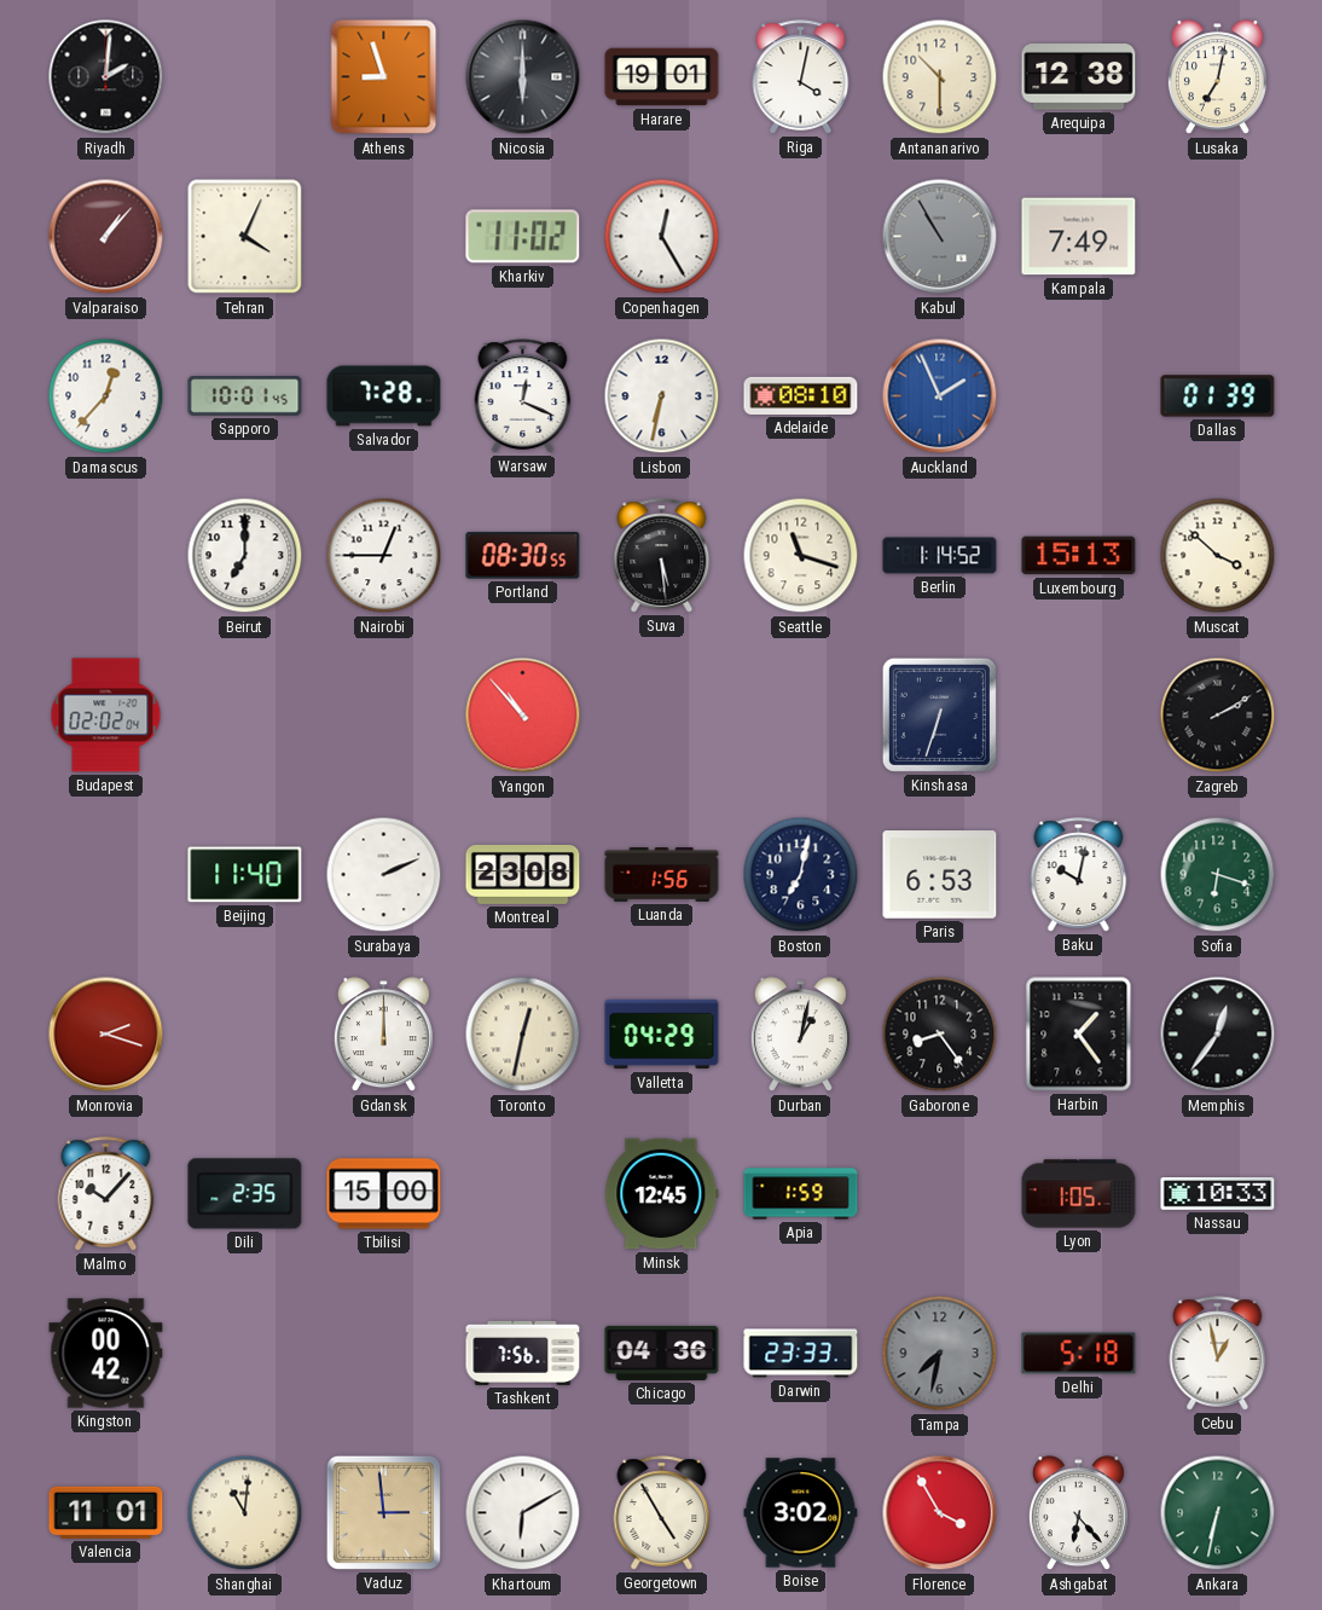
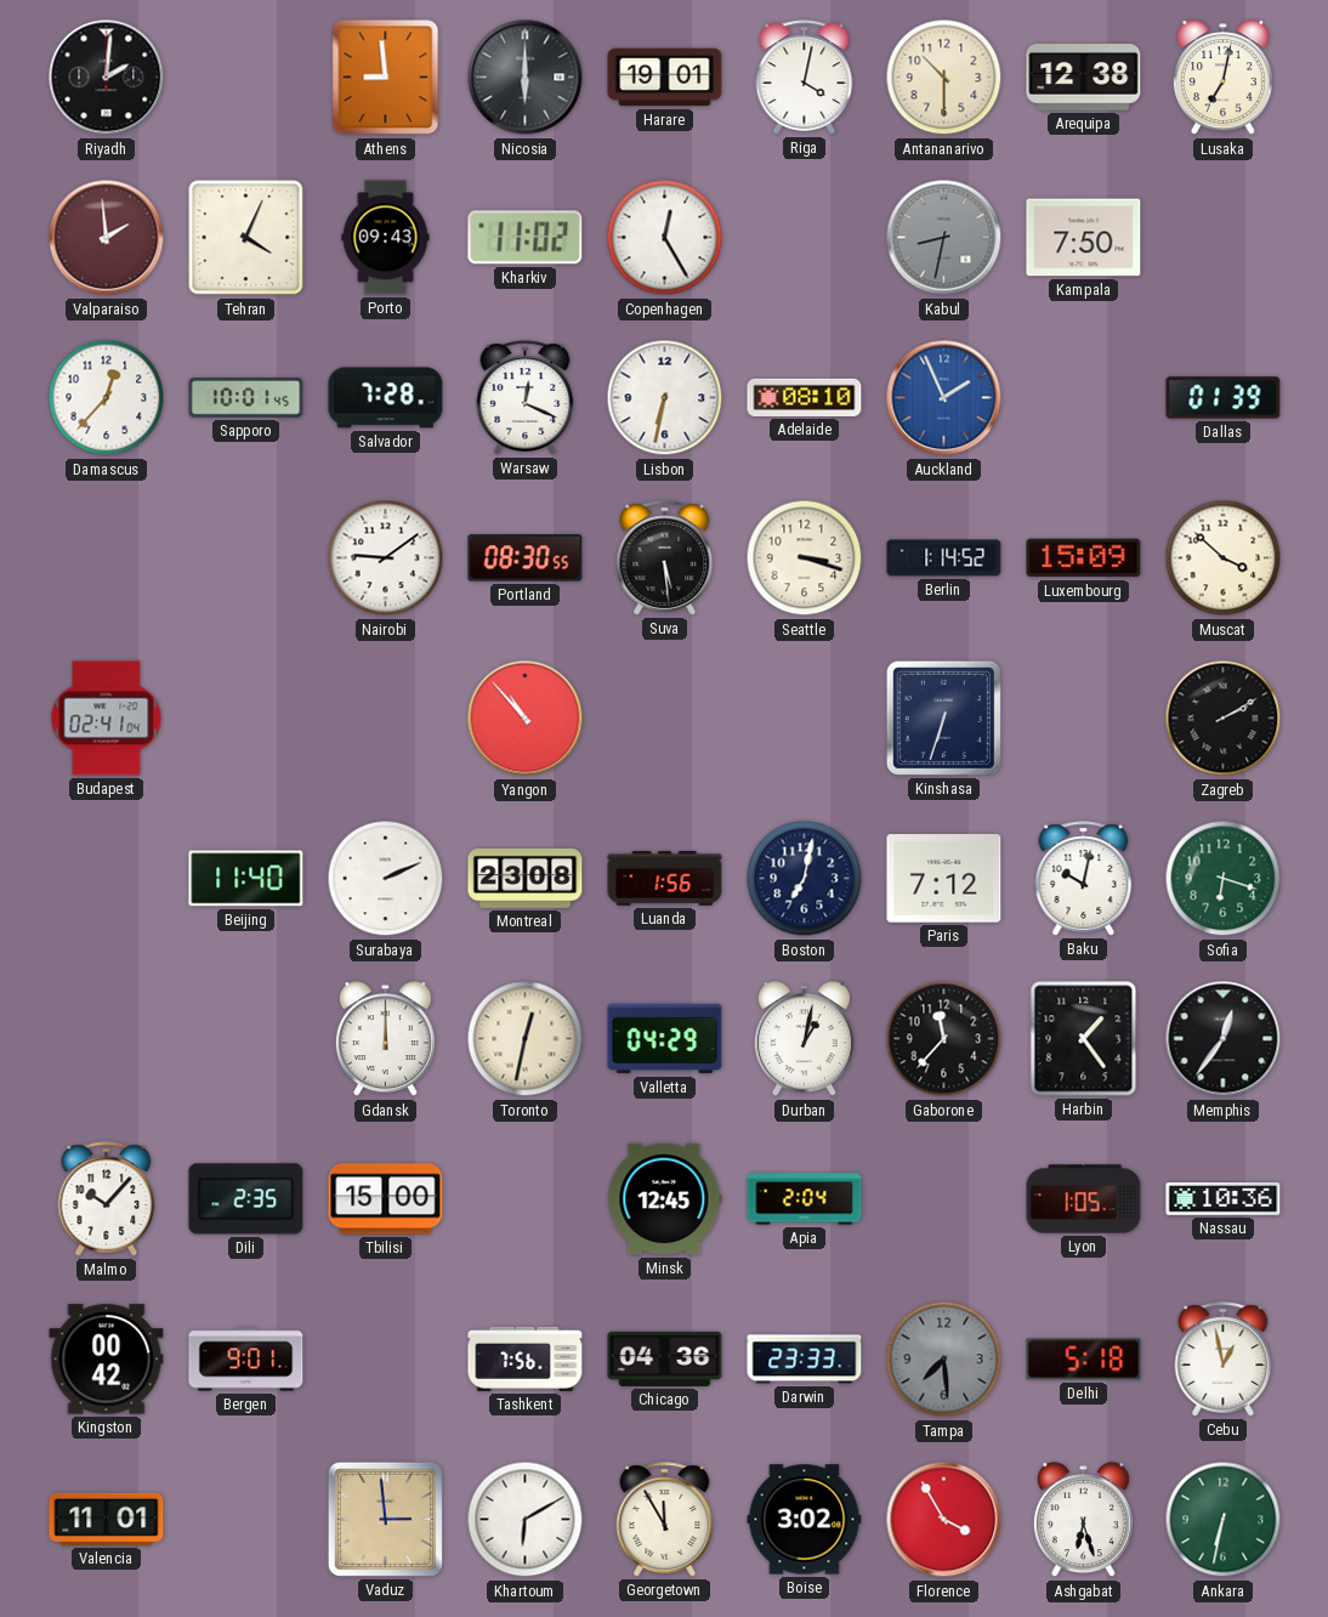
Athens: 8:57 -> 8:59
Valparaiso: 1:07 -> 1:59
Porto: none -> 09:43
Kabul: 10:55 -> 8:32
Kampala: 7:49 -> 7:50
Beirut: 7:00 -> none
Nairobi: 12:45 -> 9:09
Seattle: 11:18 -> 3:18
Luxembourg: 15:13 -> 15:09
Budapest: 02:02 -> 02:41
Paris: 6:53 -> 7:12
Monrovia: 2:18 -> none
Gaborone: 8:24 -> 11:37
Apia: 1:59 -> 2:04
Nassau: 10:33 -> 10:36
Bergen: none -> 9:01
Tampa: 7:32 -> 7:29
Shanghai: 11:01 -> none
Georgetown: 4:55 -> 11:55
Ashgabat: 6:23 -> 6:27
